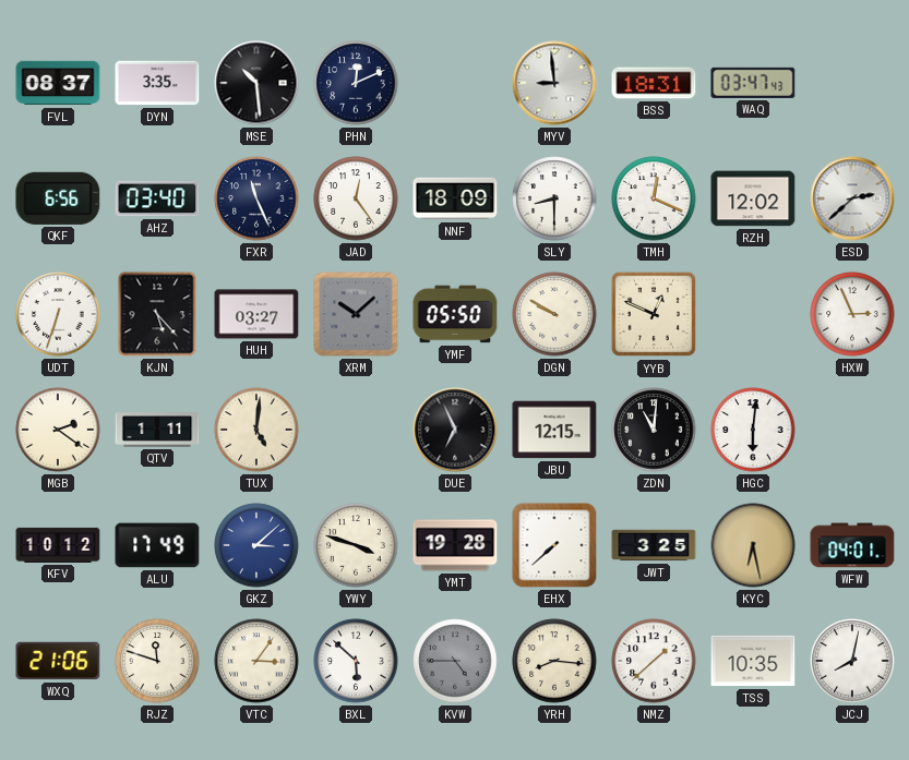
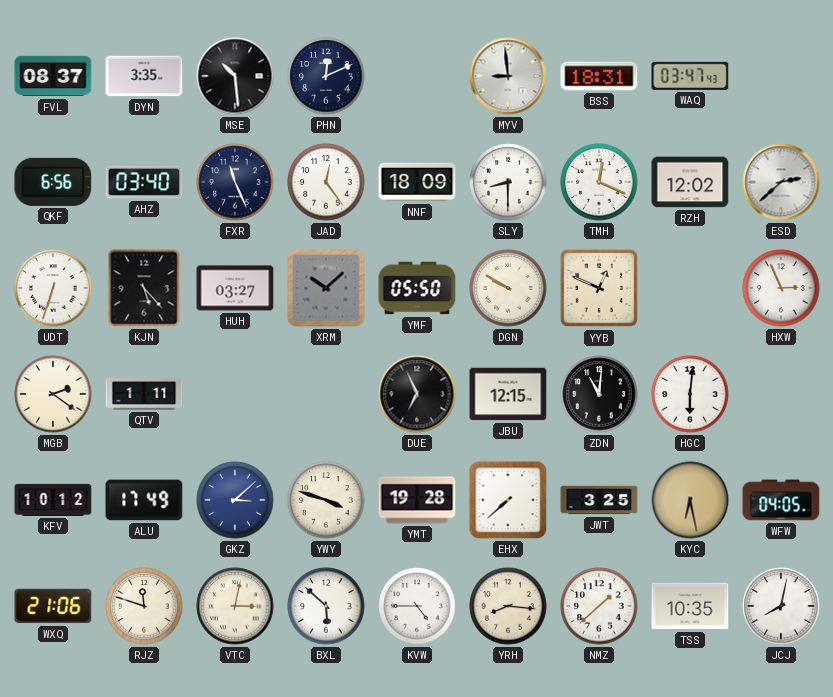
TUX: 5:01 -> none
WFW: 04:01 -> 04:05
VTC: 3:06 -> 3:02
KVW dial: grey -> white
